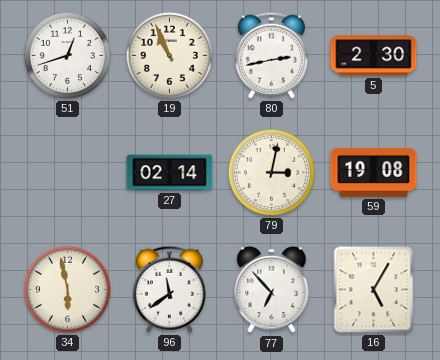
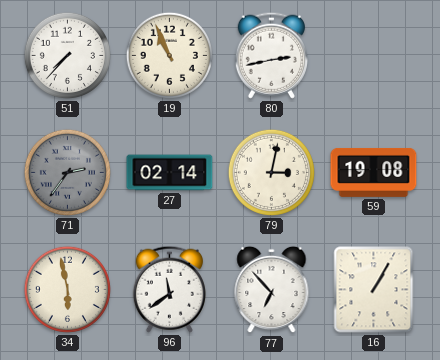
51: 12:42 -> 7:37
5: 2:30 -> none
71: none -> 2:36
16: 5:05 -> 1:05
